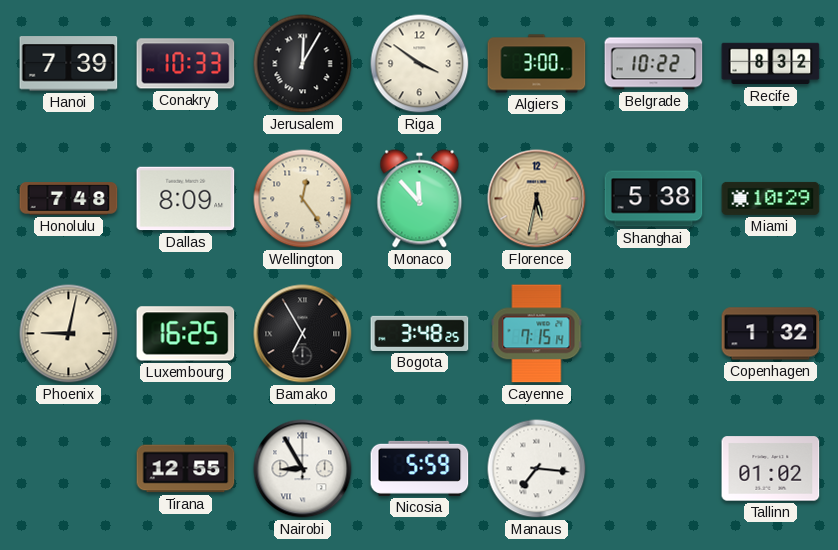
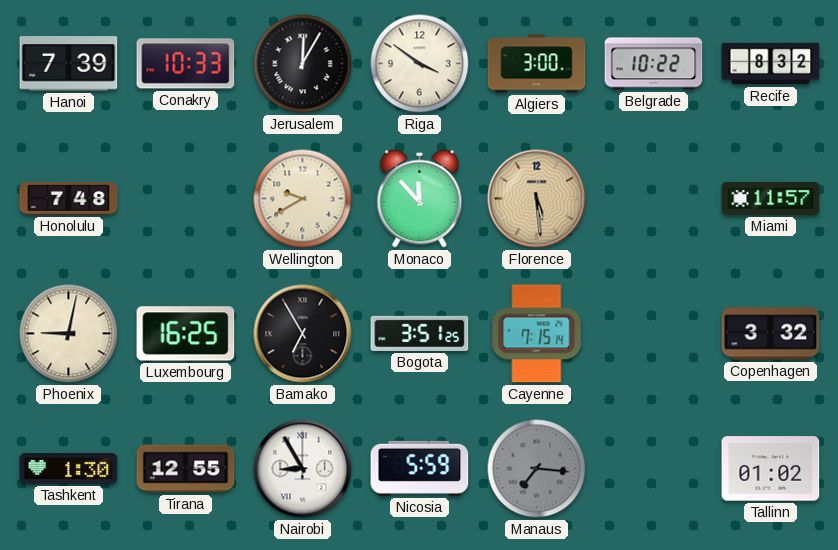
Dallas: 8:09 -> none
Wellington: 12:24 -> 9:40
Florence: 5:32 -> 5:29
Shanghai: 5:38 -> none
Miami: 10:29 -> 11:57
Bogota: 3:48 -> 3:51
Copenhagen: 1:32 -> 3:32
Tashkent: none -> 1:30
Manaus dial: white -> grey
